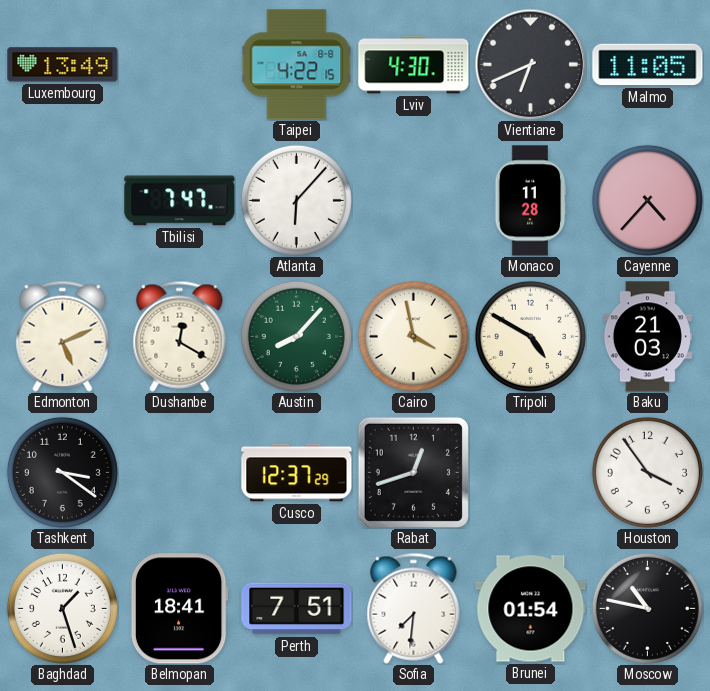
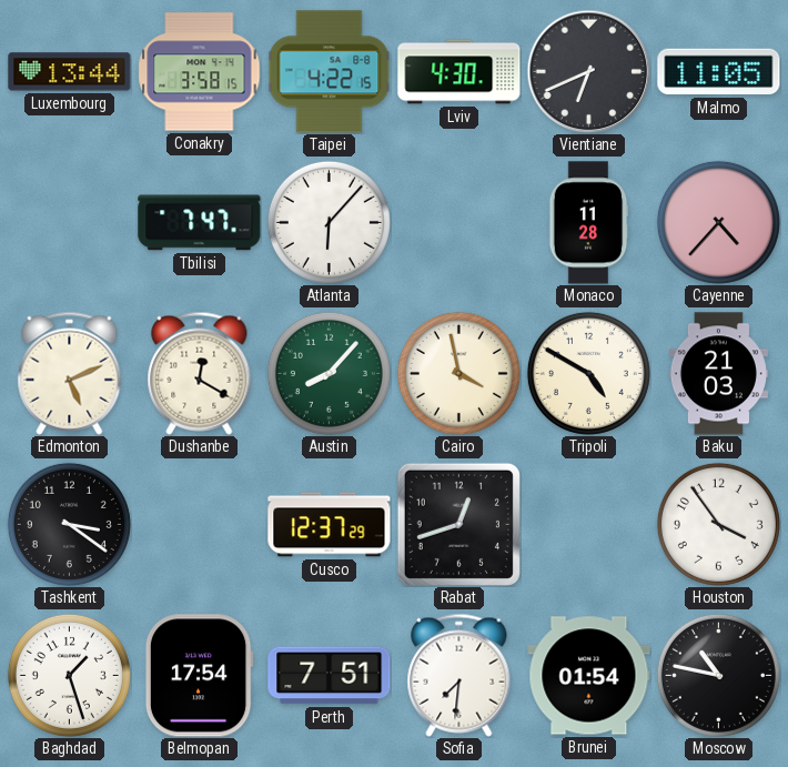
Luxembourg: 13:49 -> 13:44
Conakry: none -> 3:58
Belmopan: 18:41 -> 17:54
